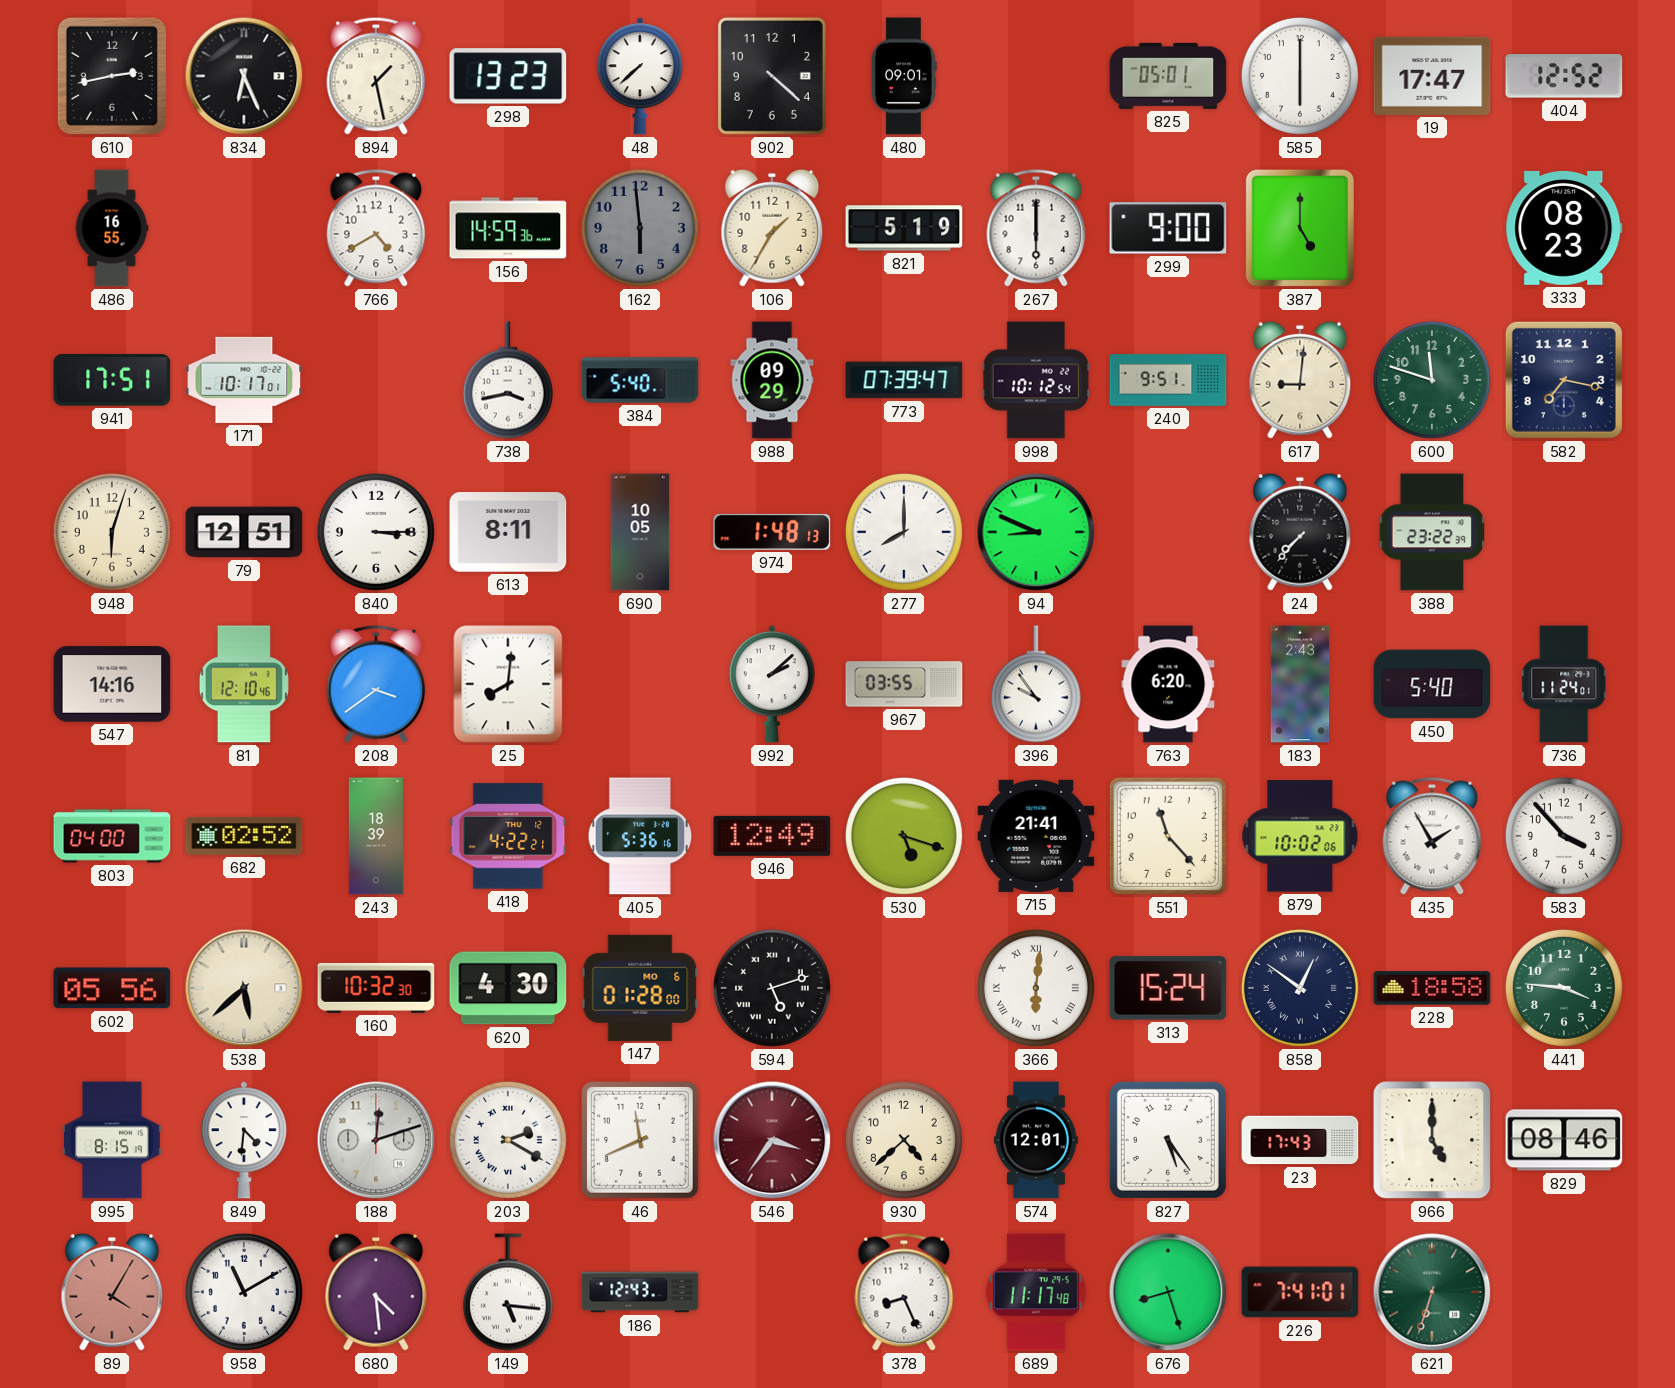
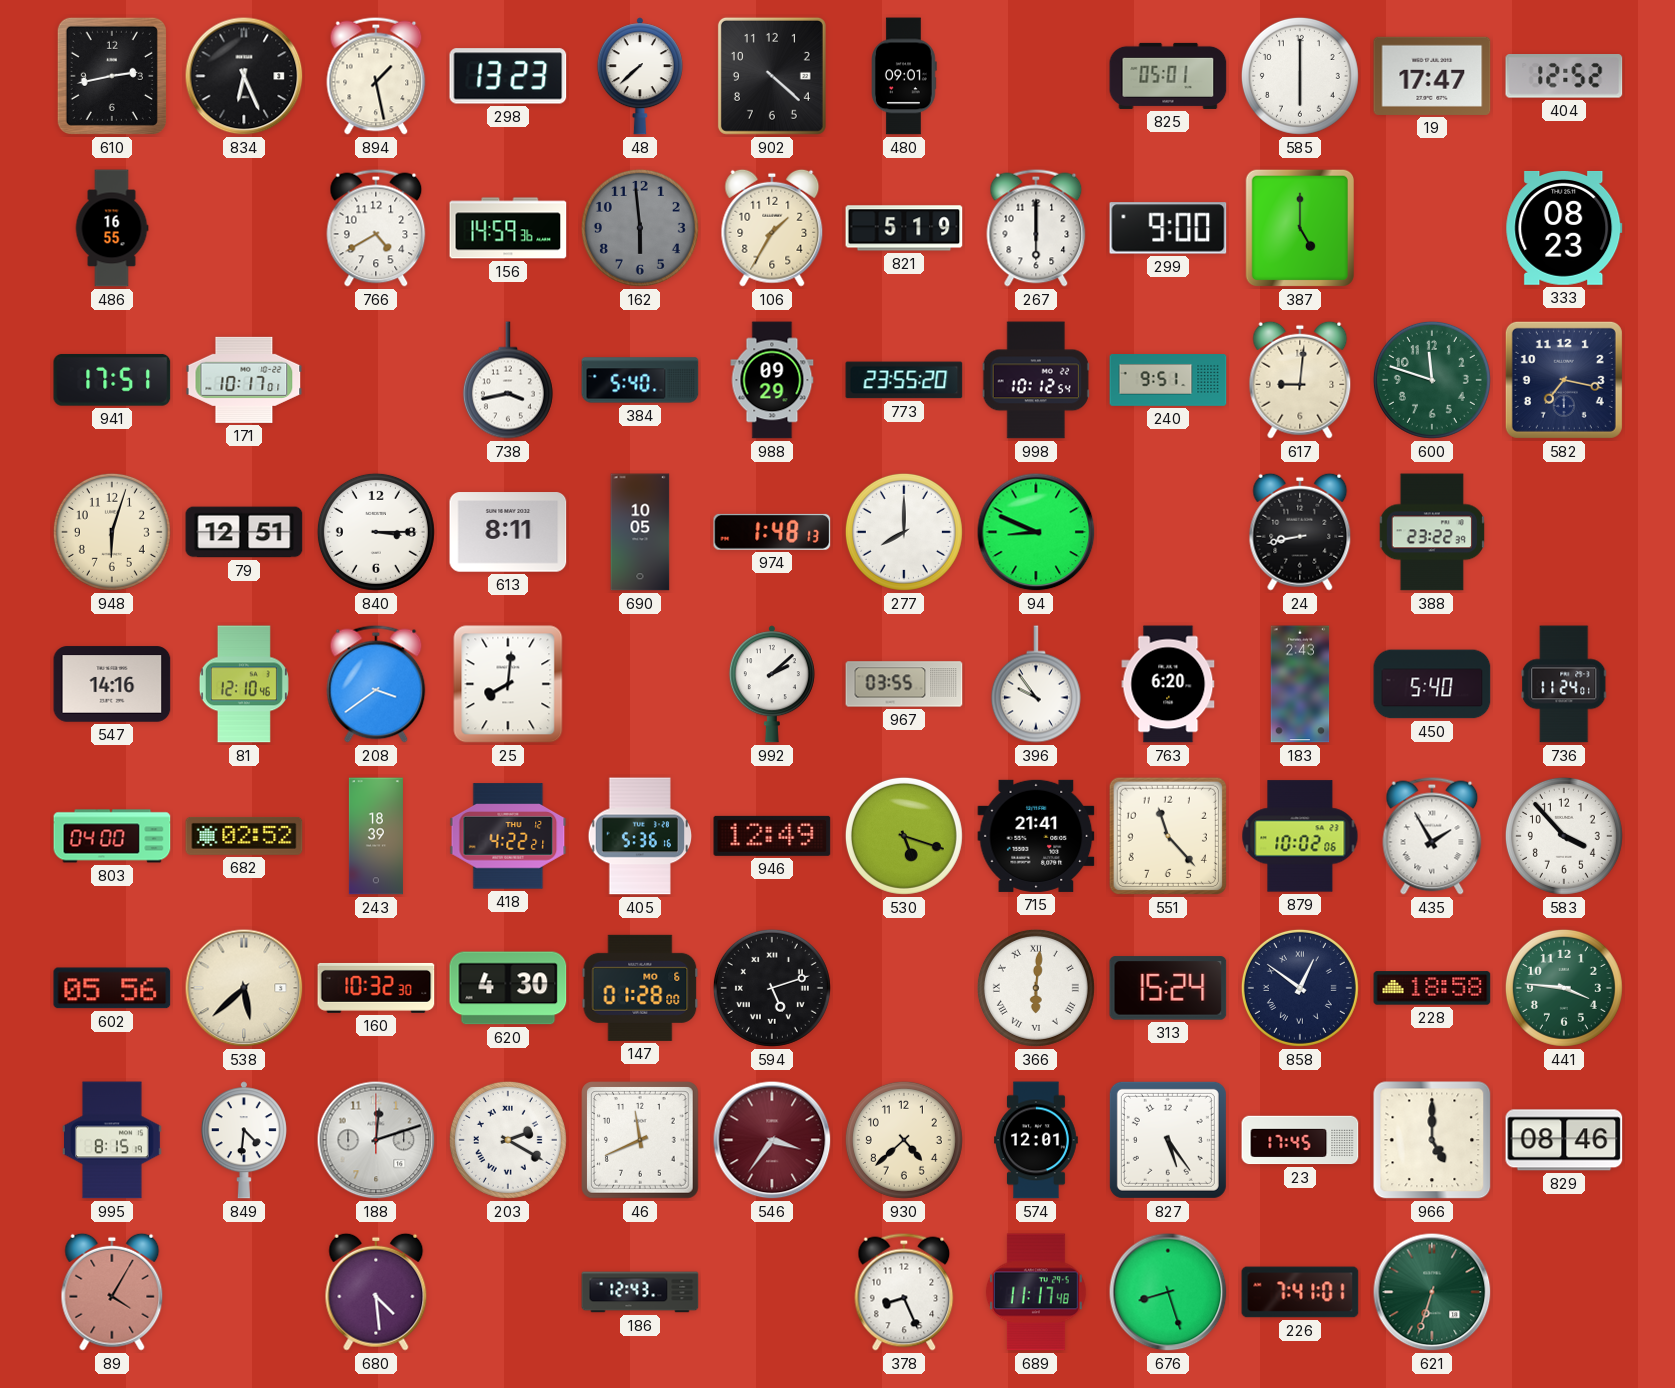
773: 07:39 -> 23:55
24: 7:37 -> 8:43
23: 17:43 -> 17:45
958: 11:10 -> none
149: 5:16 -> none
